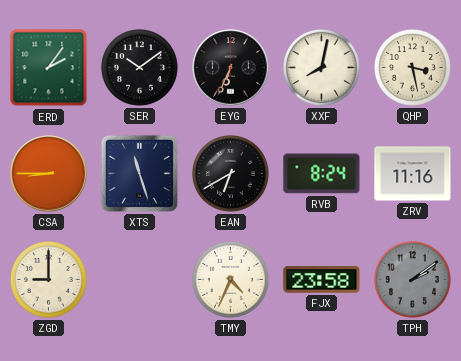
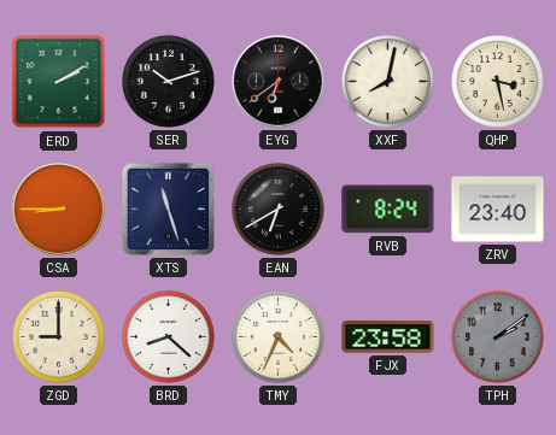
ERD: 2:06 -> 2:10
SER: 10:09 -> 10:12
EYG: 6:34 -> 6:39
ZRV: 11:16 -> 23:40
BRD: none -> 8:22
